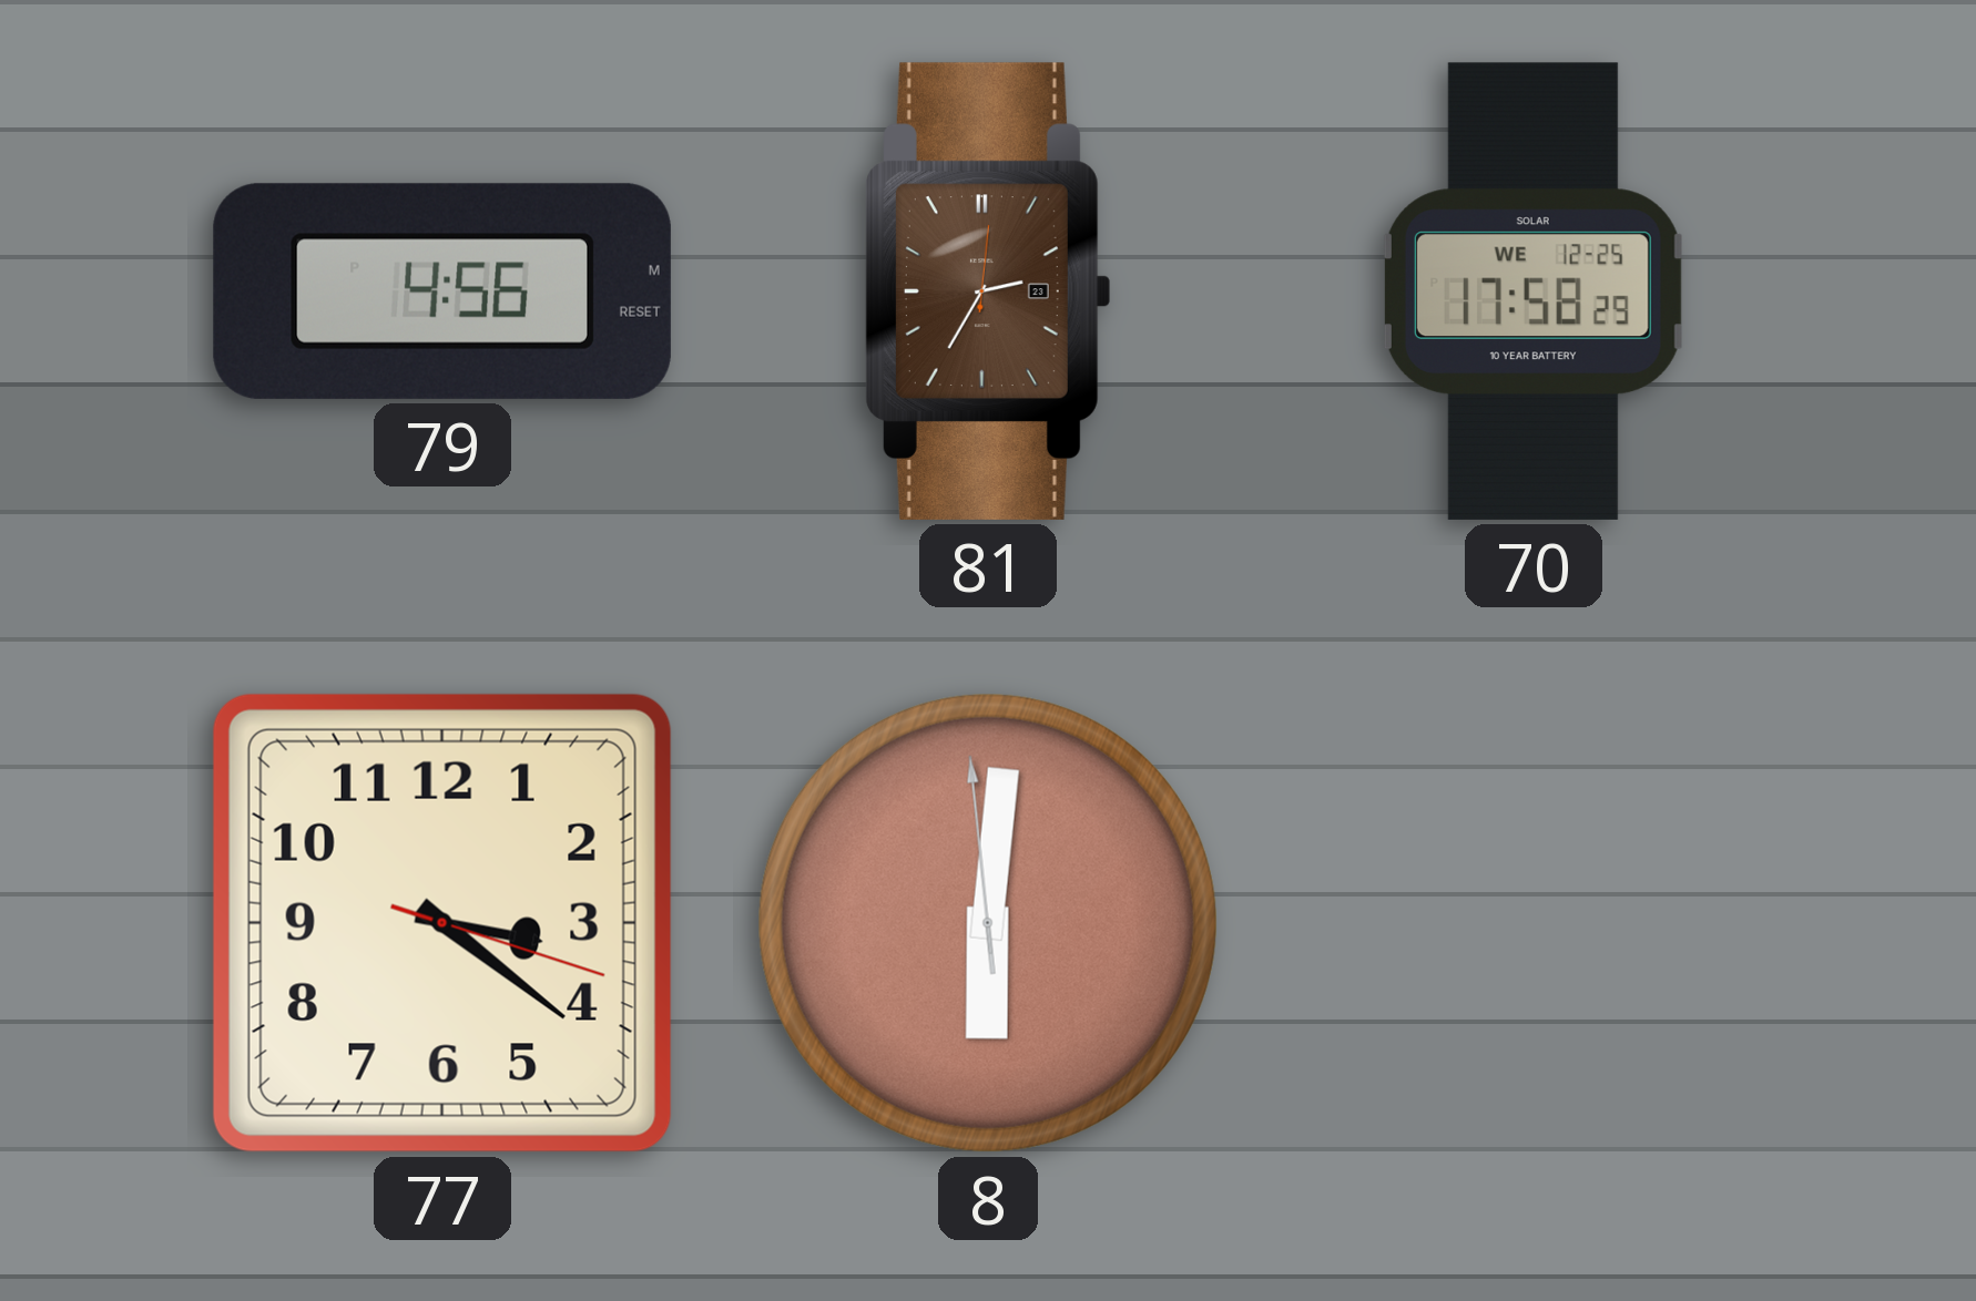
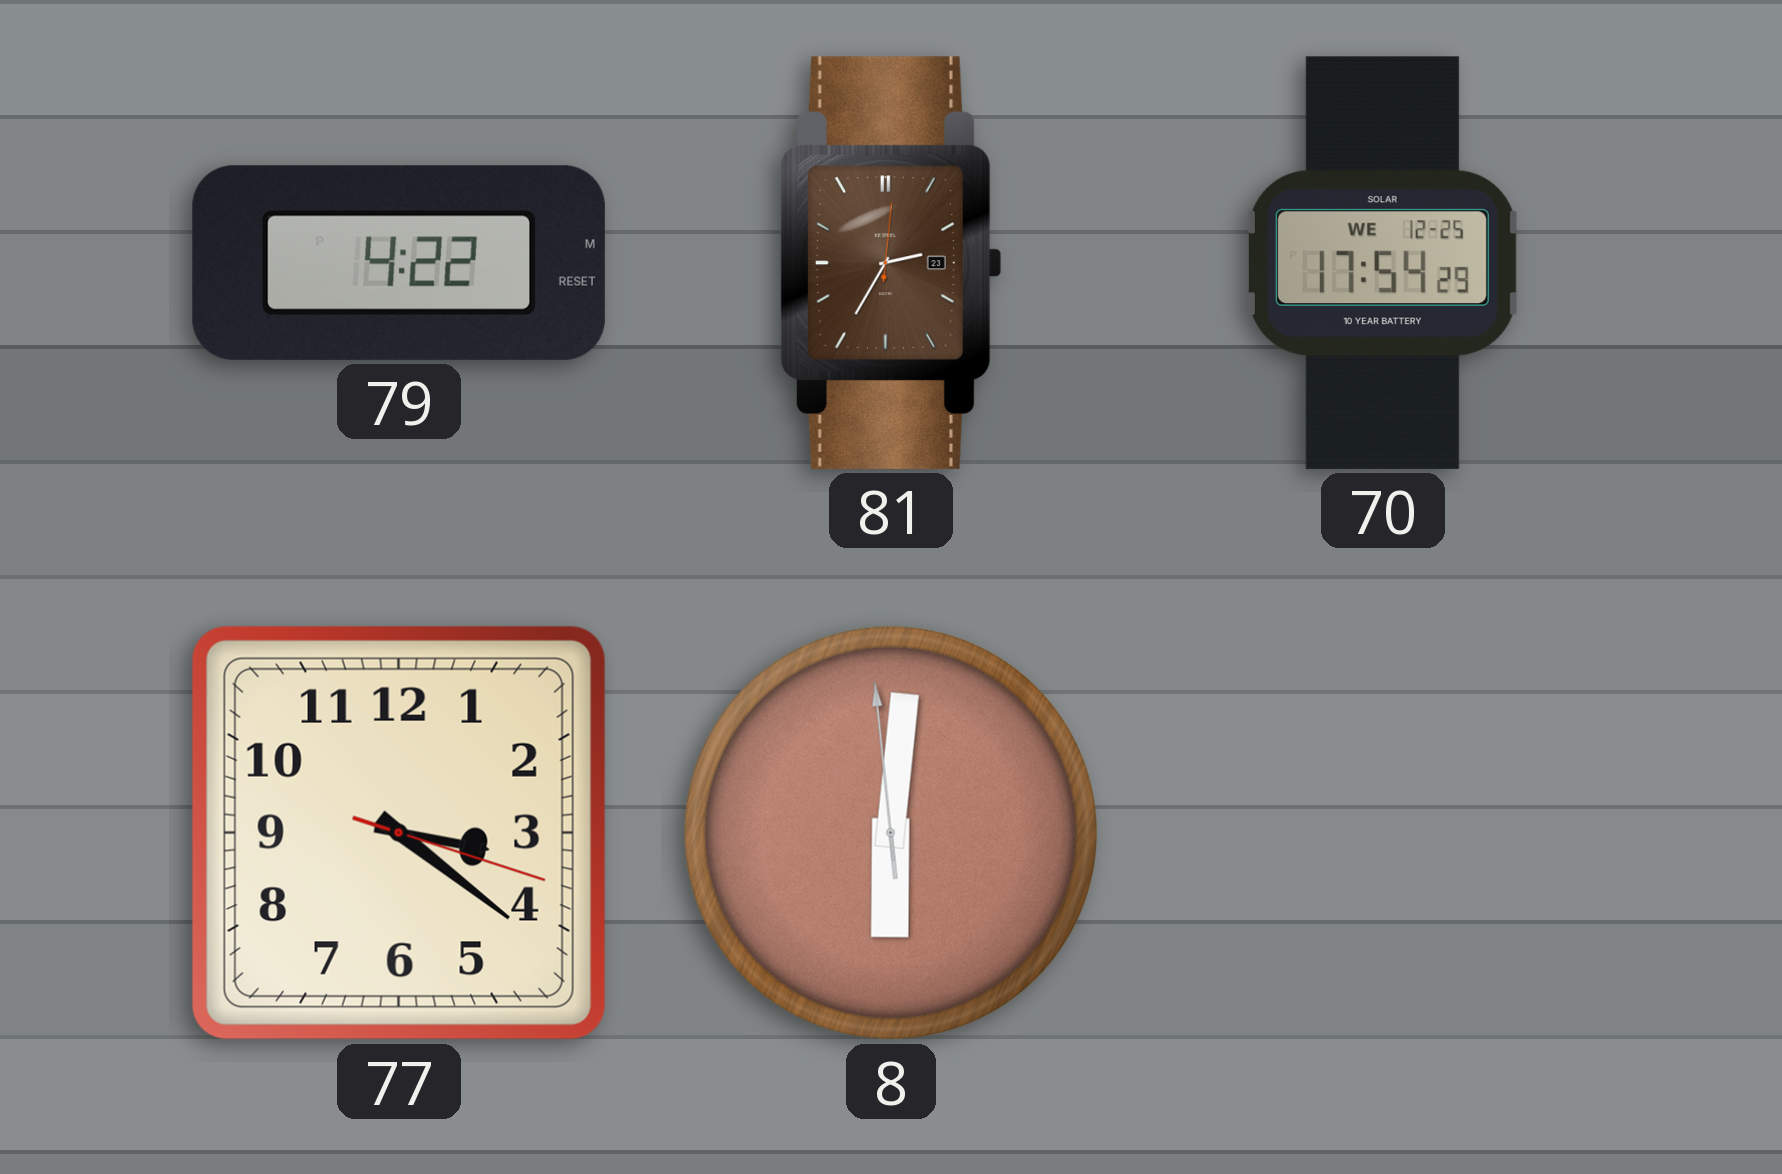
79: 4:56 -> 4:22
70: 17:58 -> 17:54
